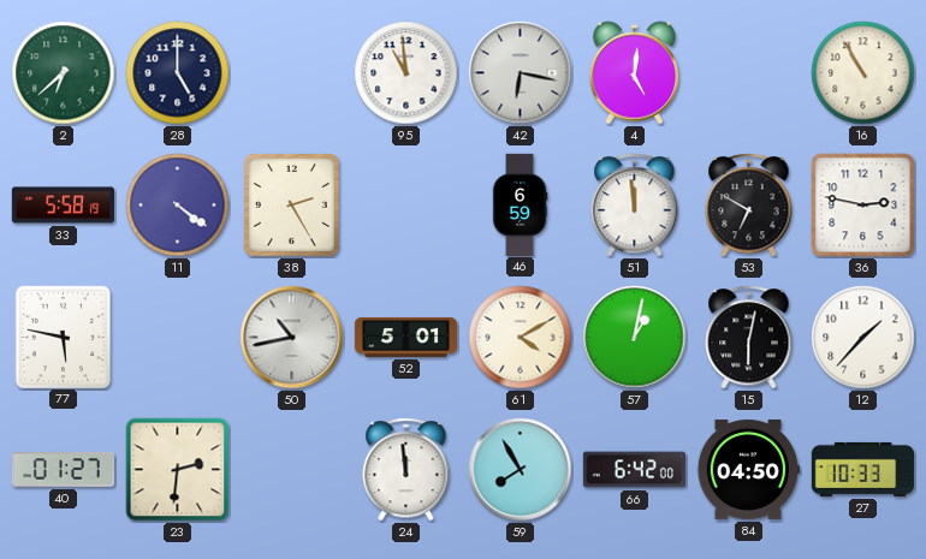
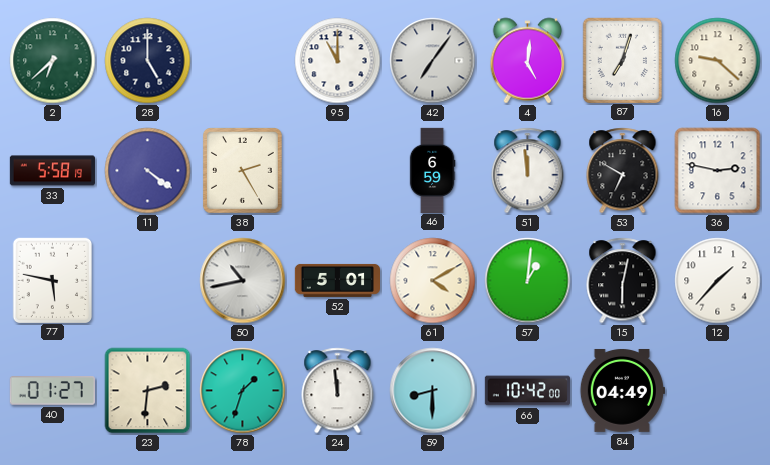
95: 10:59 -> 11:00
42: 6:17 -> 7:06
87: none -> 7:03
16: 10:55 -> 9:22
57: 1:02 -> 1:01
78: none -> 1:33
59: 7:55 -> 8:30
66: 6:42 -> 10:42
84: 04:50 -> 04:49
27: 10:33 -> none
